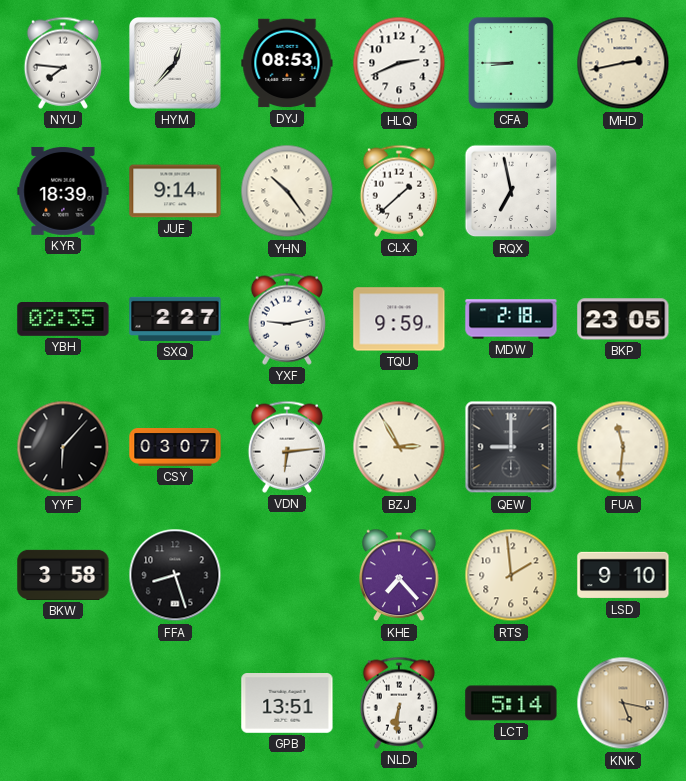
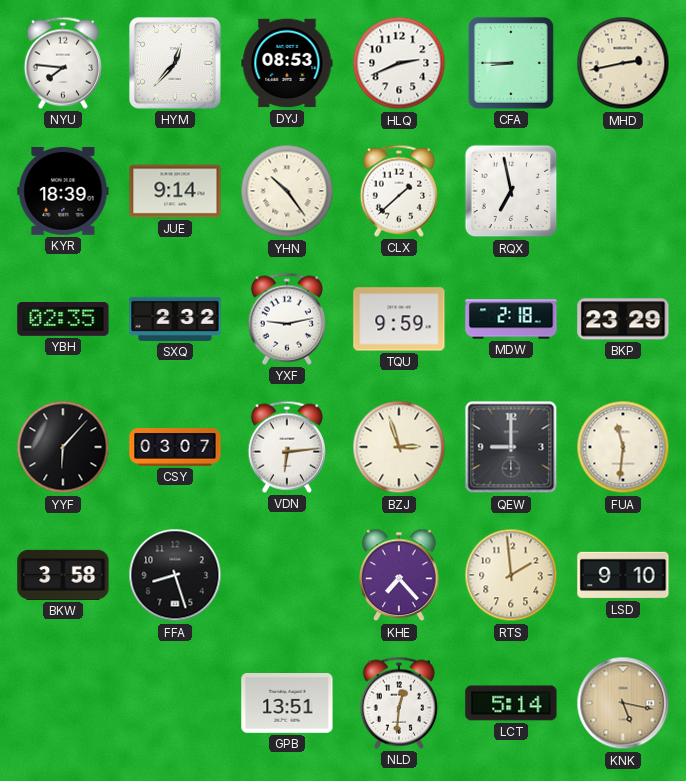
SXQ: 2:27 -> 2:32
BKP: 23:05 -> 23:29
BZJ: 2:55 -> 2:57
NLD: 6:31 -> 12:31
